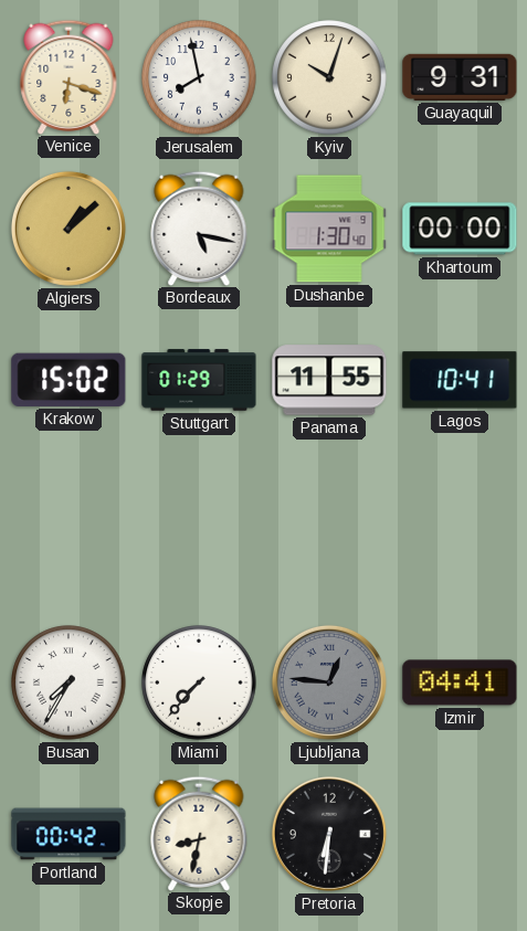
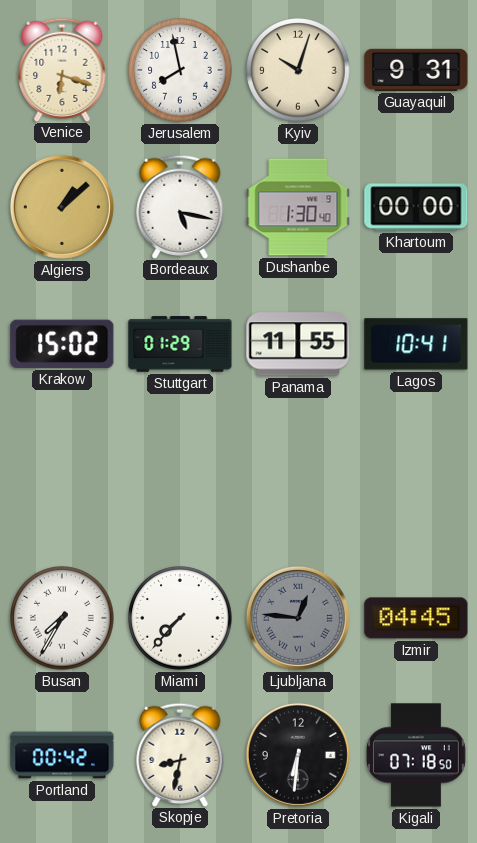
Izmir: 04:41 -> 04:45
Kigali: none -> 07:18
